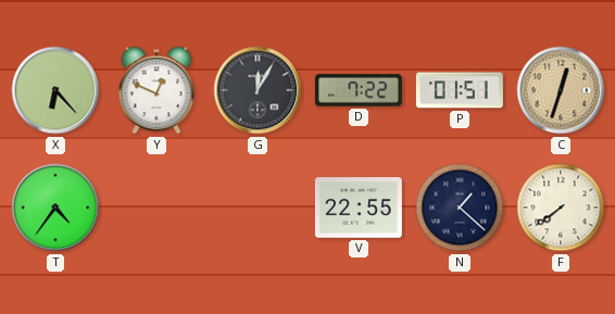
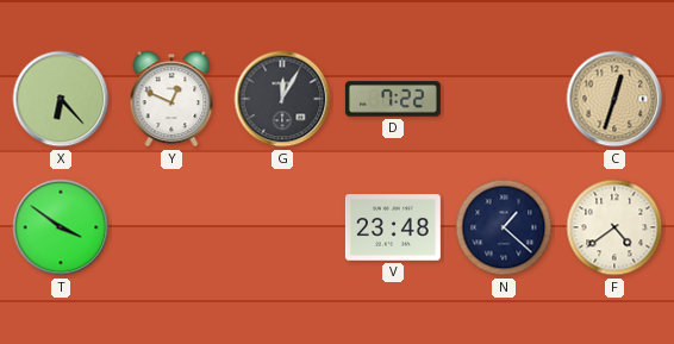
P: 01:51 -> none
T: 4:36 -> 3:51
V: 22:55 -> 23:48
F: 7:39 -> 4:39
